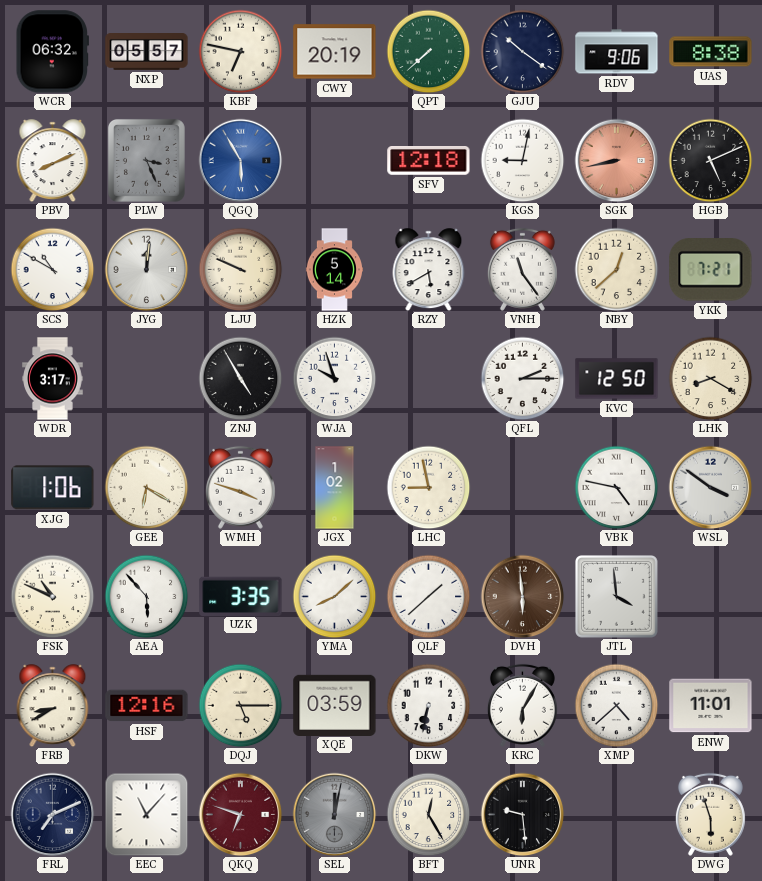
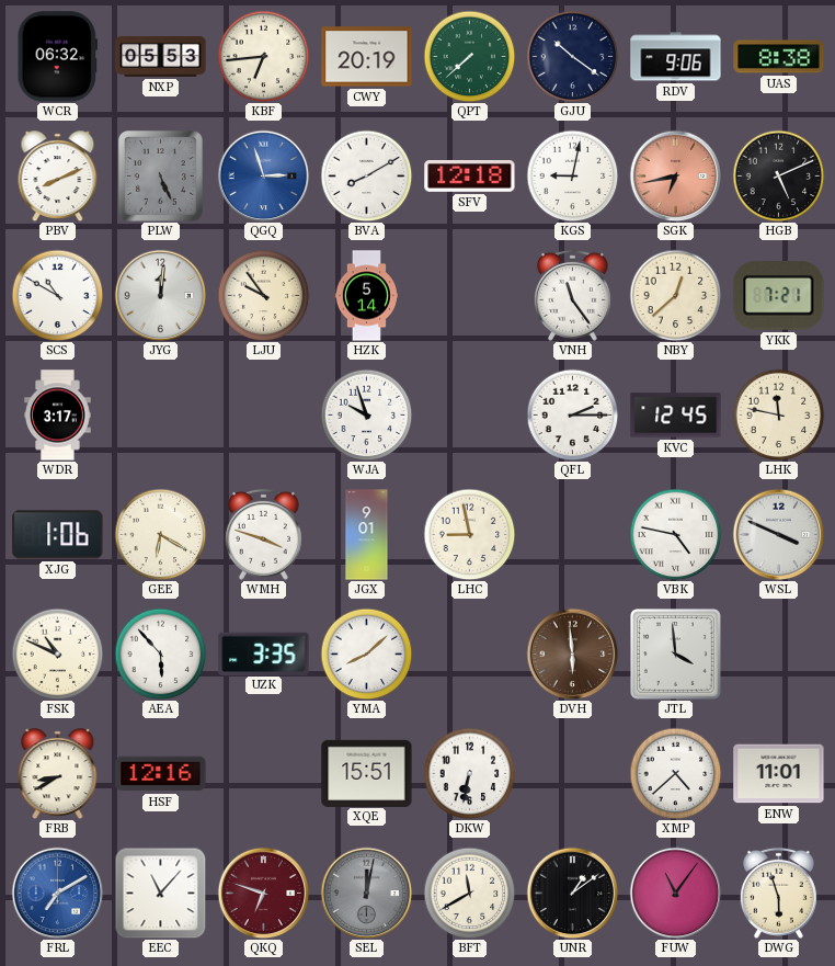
NXP: 05:57 -> 05:53
KBF: 6:47 -> 6:44
PLW: 3:26 -> 5:26
QGQ: 5:55 -> 2:57
BVA: none -> 8:10
SGK: 8:43 -> 6:43
LJU: 9:49 -> 9:54
RZY: 5:40 -> none
ZNJ: 4:55 -> none
KVC: 12:50 -> 12:45
LHK: 8:20 -> 11:47
JGX: 1:02 -> 9:01
WSL: 3:51 -> 3:49
QLF: 1:38 -> none
DQJ: 5:15 -> none
XQE: 03:59 -> 15:51
KRC: 6:05 -> none
FRL: 7:11 -> 7:10
FRL dial: navy -> blue
BFT: 12:25 -> 11:40
UNR: 9:29 -> 1:09
FUW: none -> 11:06
